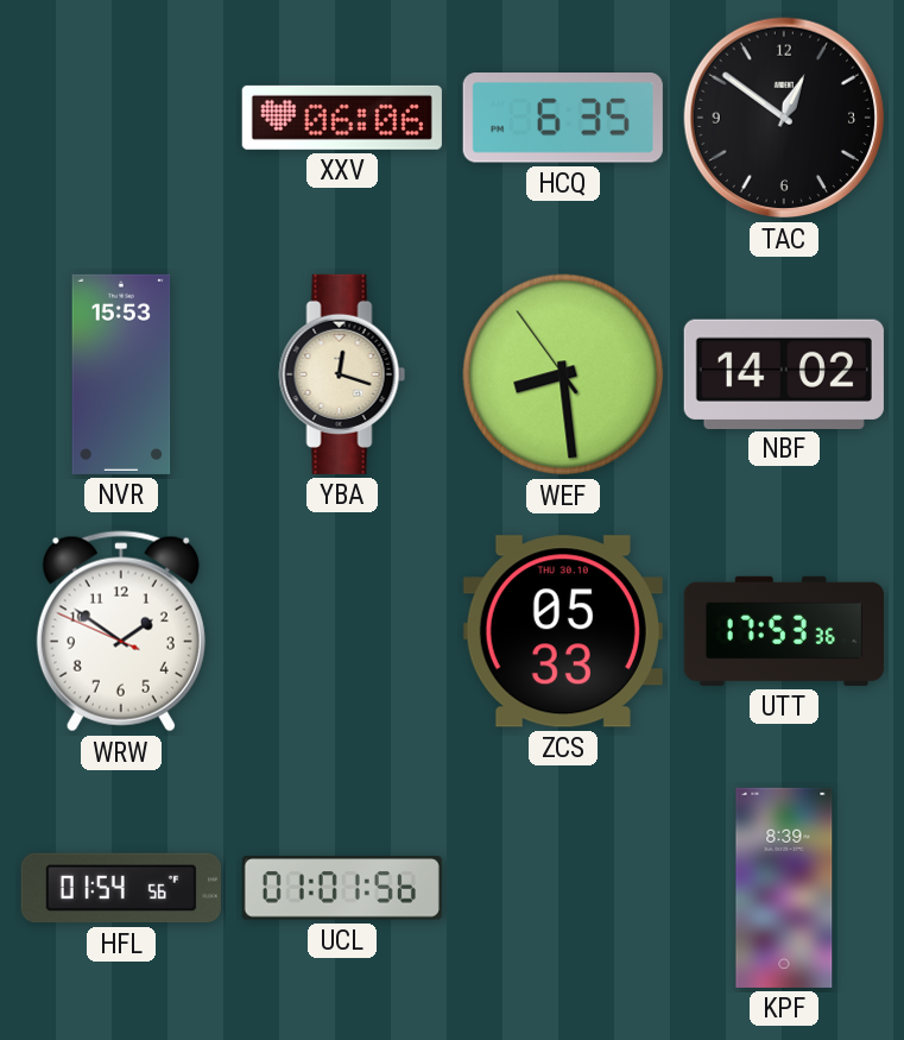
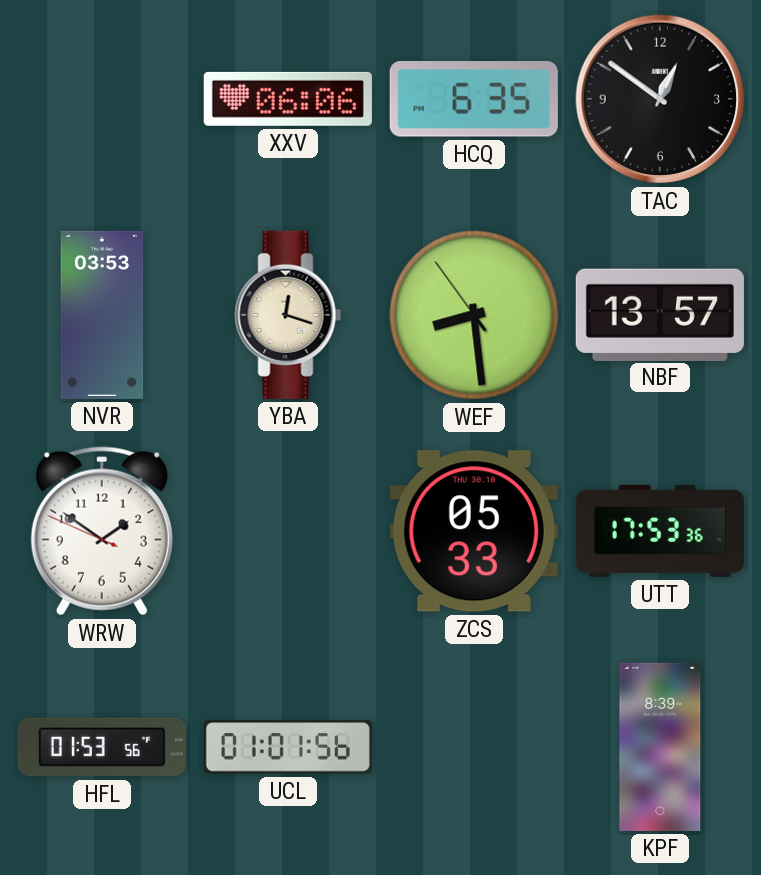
NVR: 15:53 -> 03:53
NBF: 14:02 -> 13:57
HFL: 01:54 -> 01:53
